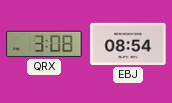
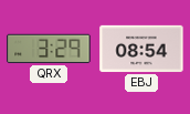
QRX: 3:08 -> 3:29
